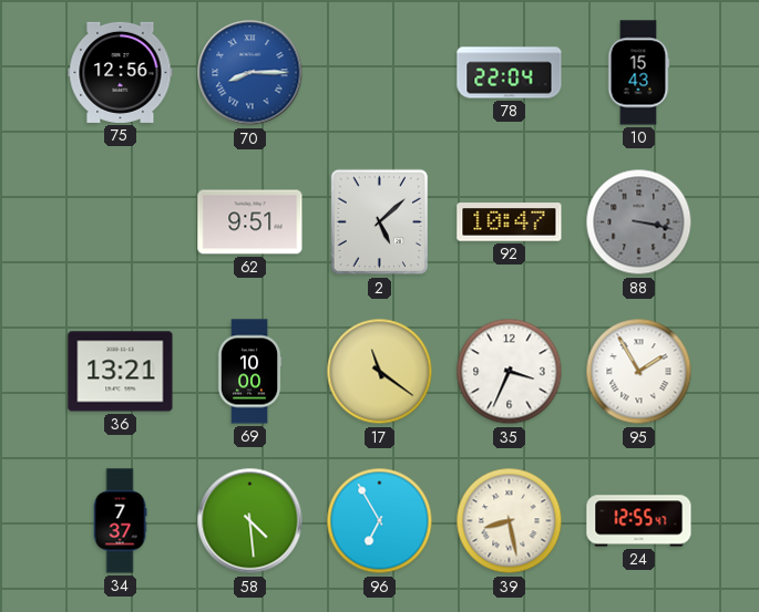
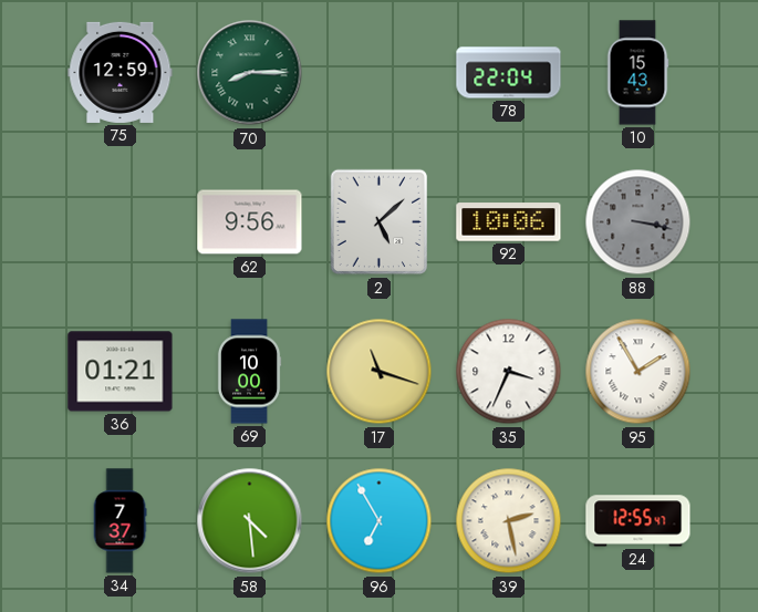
75: 12:56 -> 12:59
70 dial: blue -> green
62: 9:51 -> 9:56
92: 10:47 -> 10:06
36: 13:21 -> 01:21
17: 11:21 -> 11:18
39: 8:28 -> 2:28
